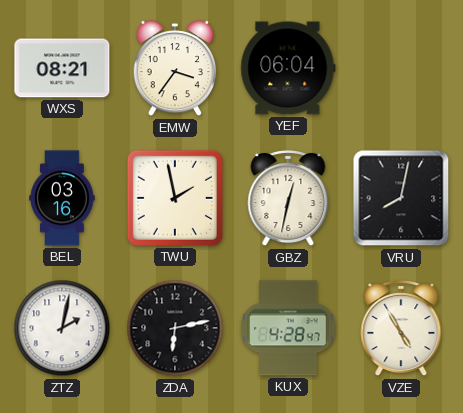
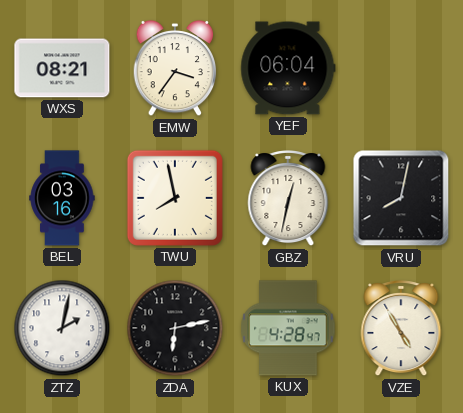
TWU: 1:58 -> 7:58
